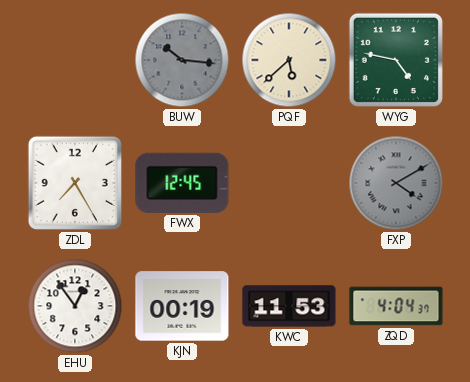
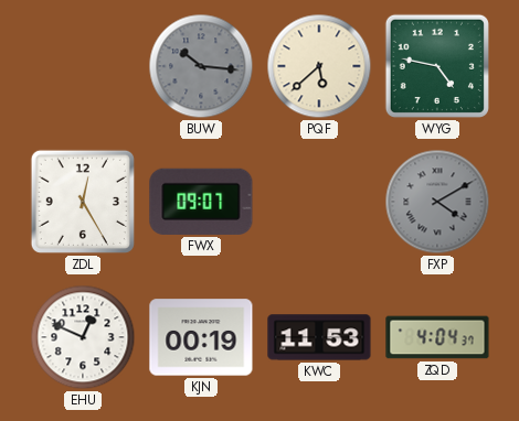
ZDL: 7:25 -> 12:25
FWX: 12:45 -> 09:07
EHU: 12:54 -> 12:49
